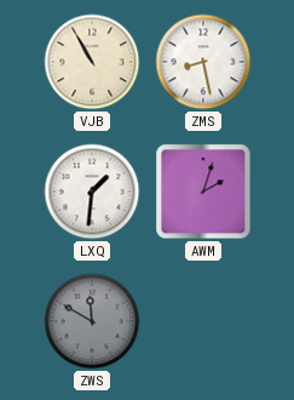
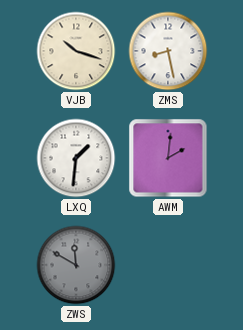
VJB: 10:55 -> 10:18
AWM: 2:03 -> 2:01
